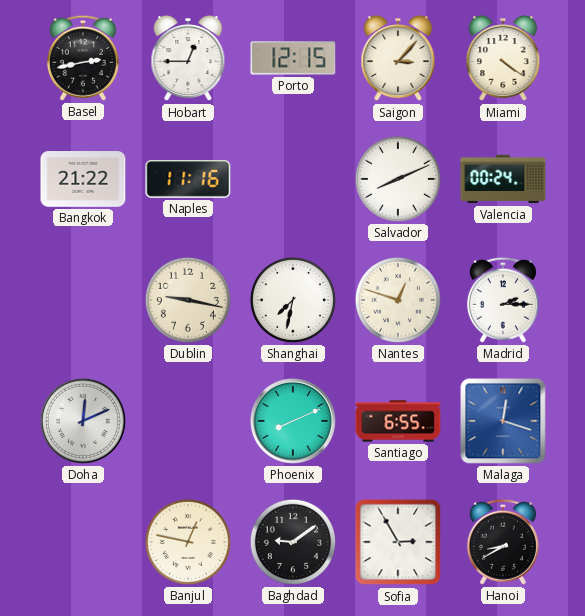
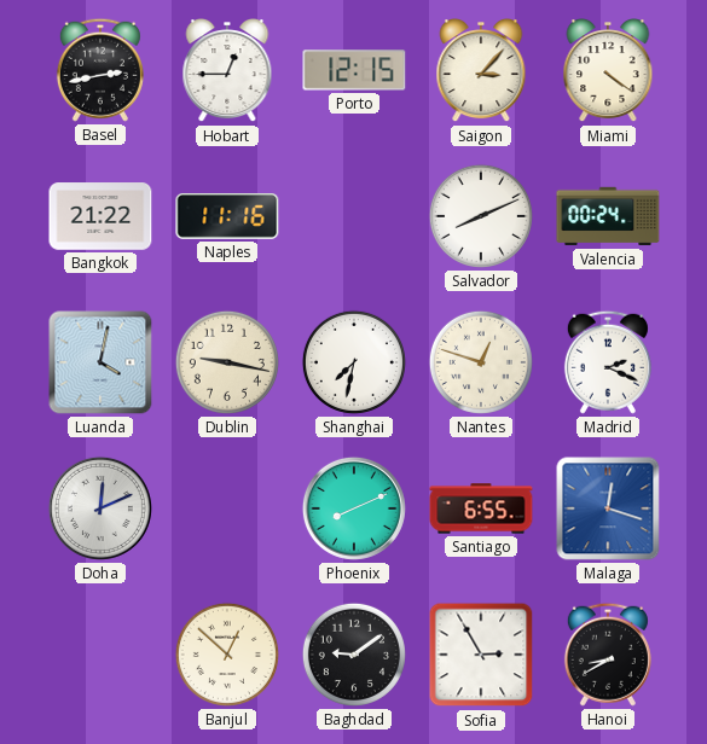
Luanda: none -> 4:02
Madrid: 2:15 -> 2:19
Banjul: 12:47 -> 12:52
